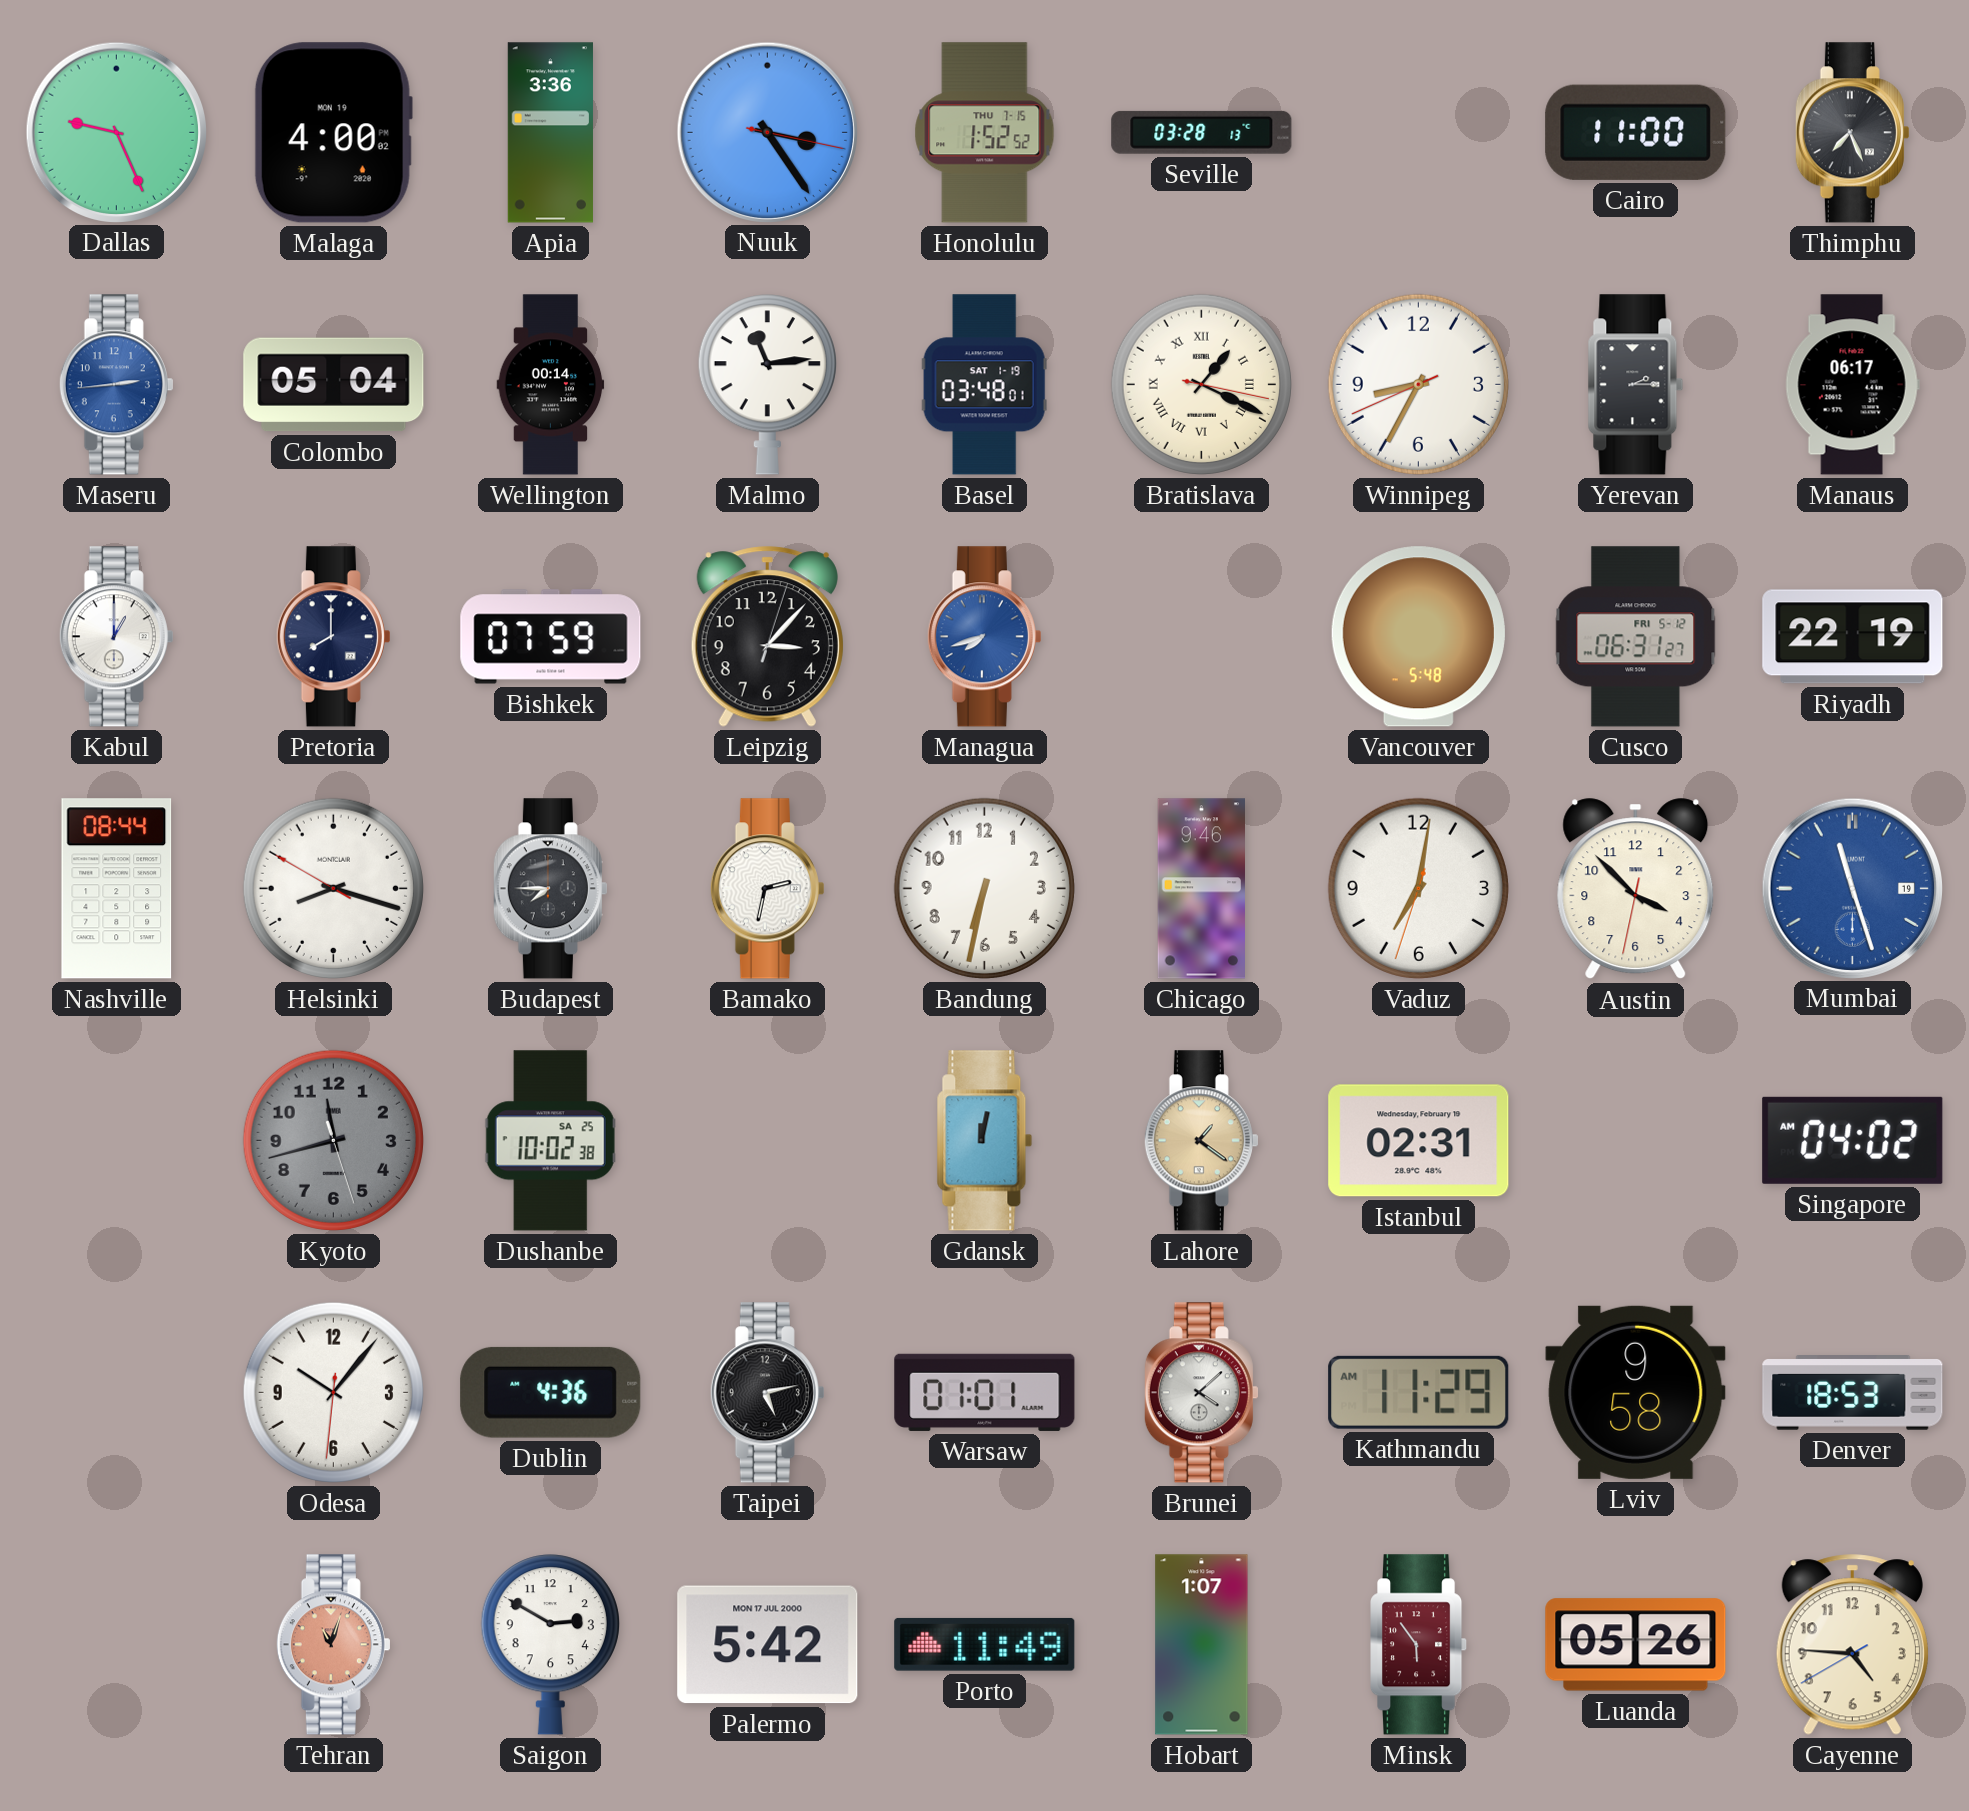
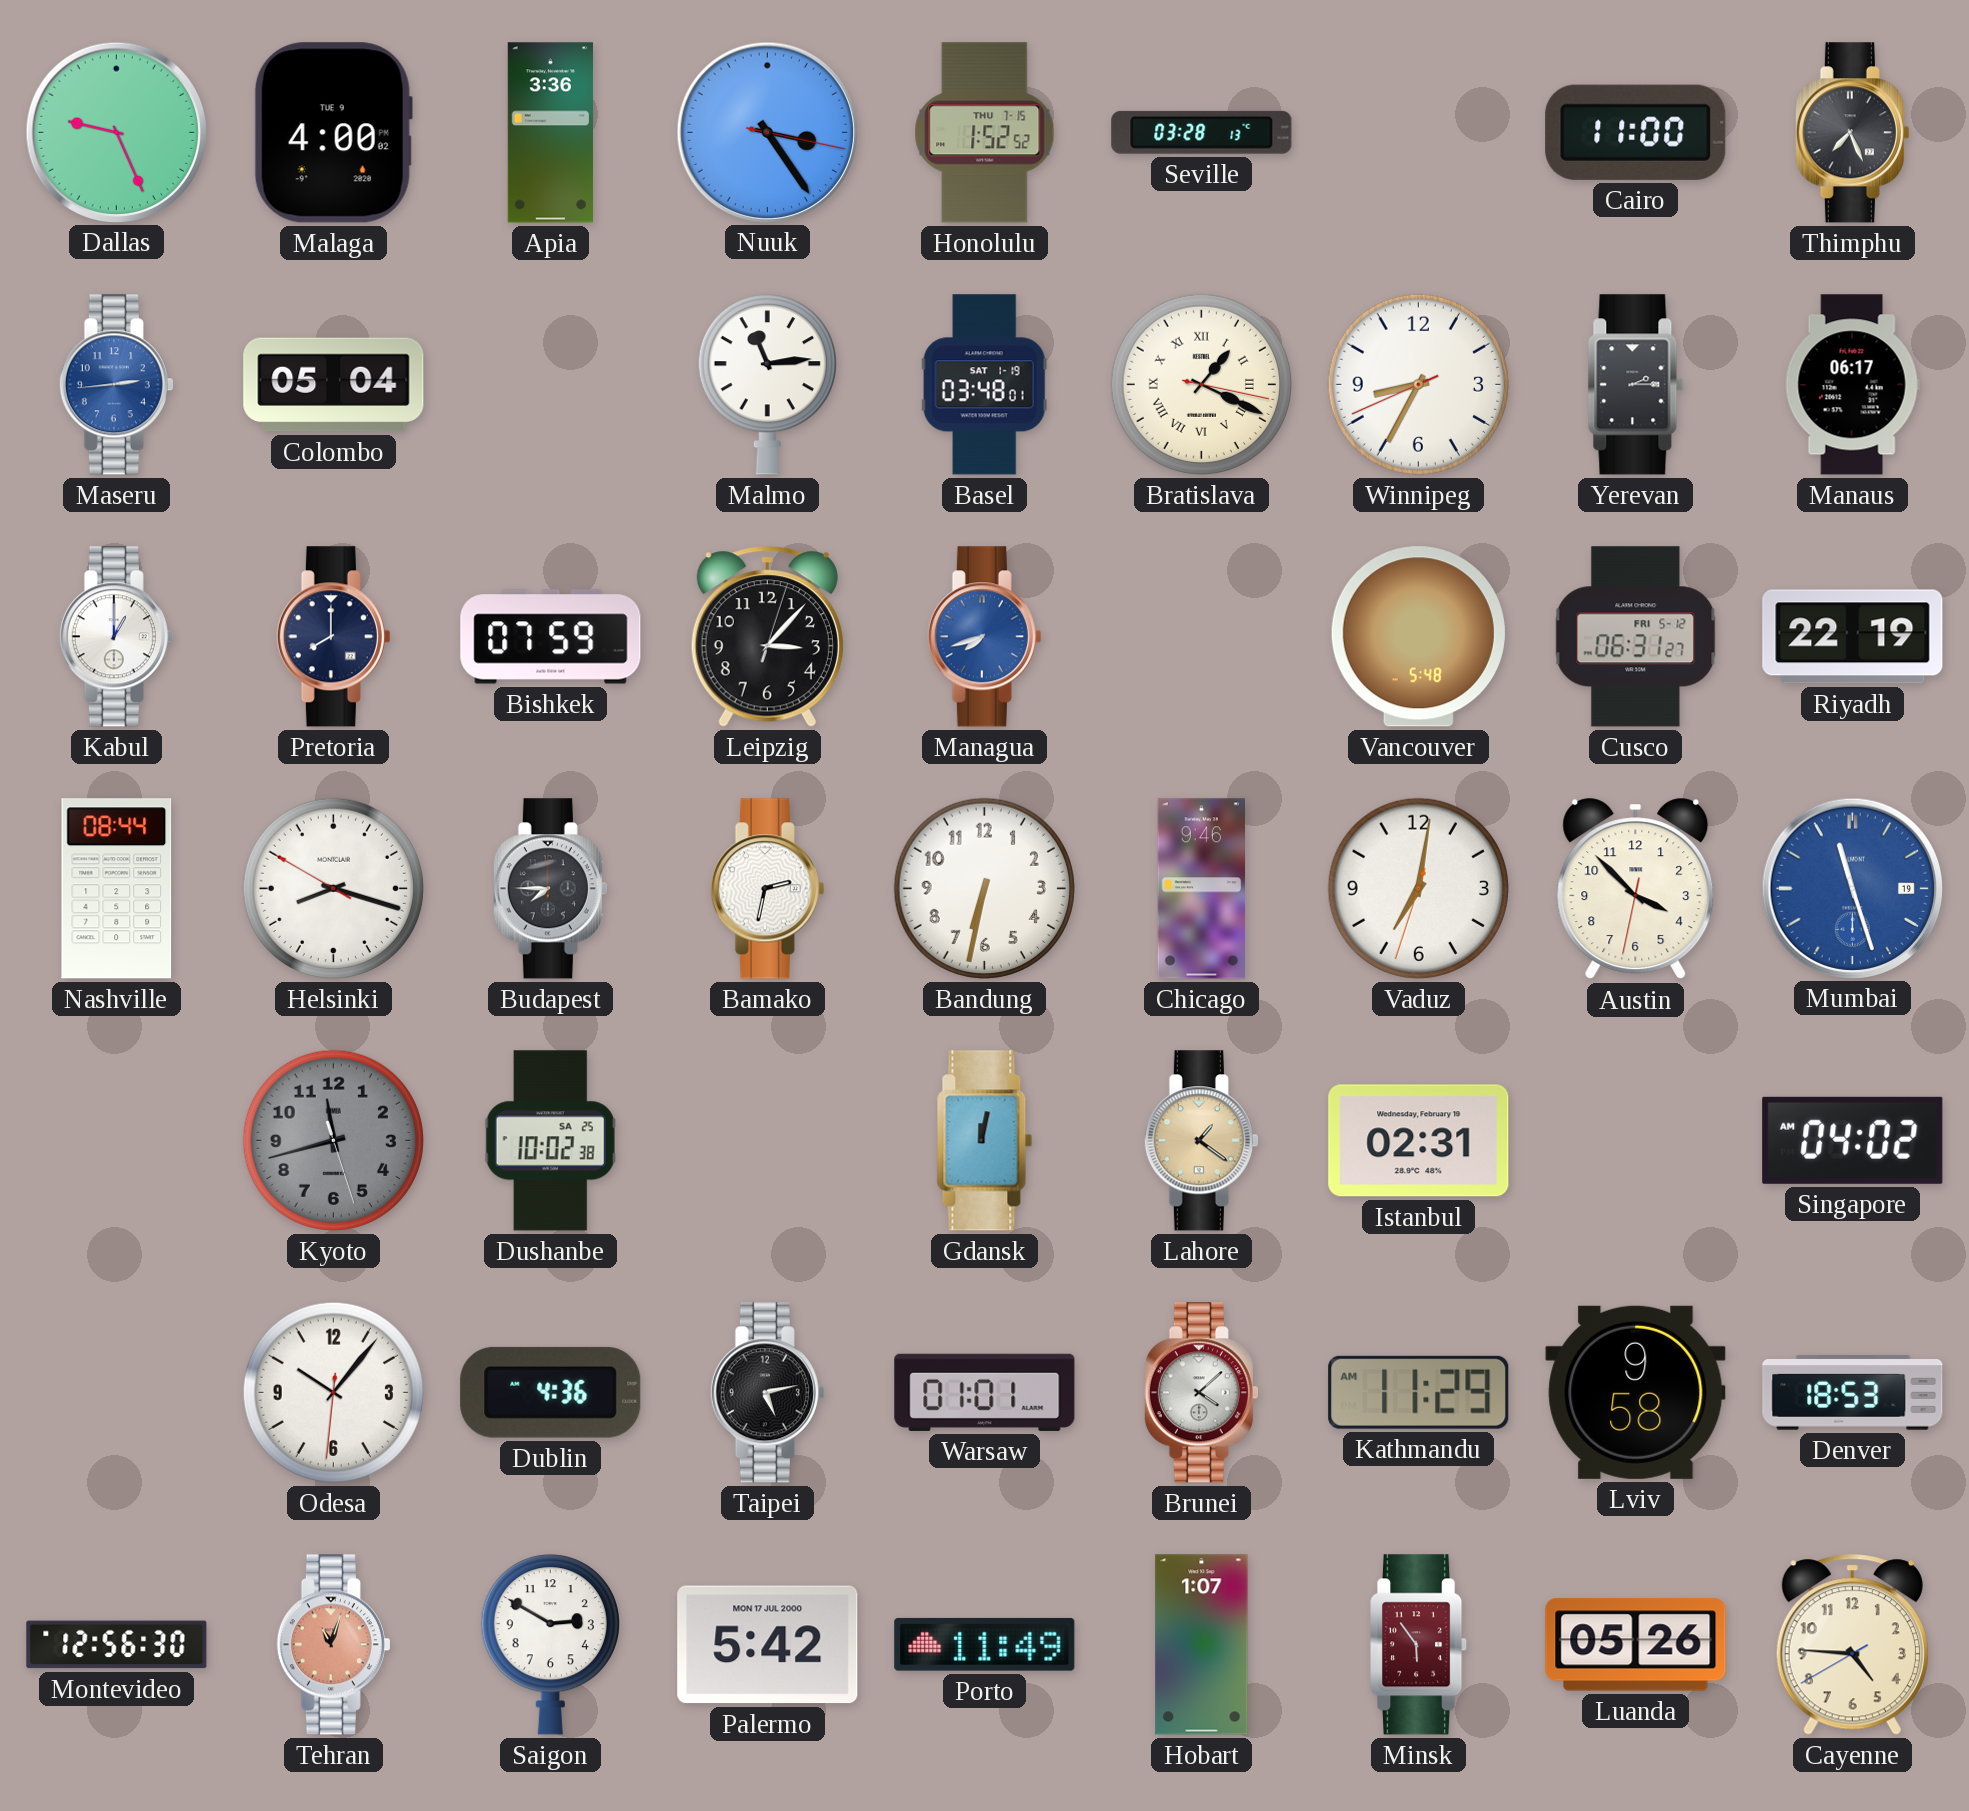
Malaga date: MON 19 -> TUE 9
Wellington: 00:14 -> none
Montevideo: none -> 12:56
